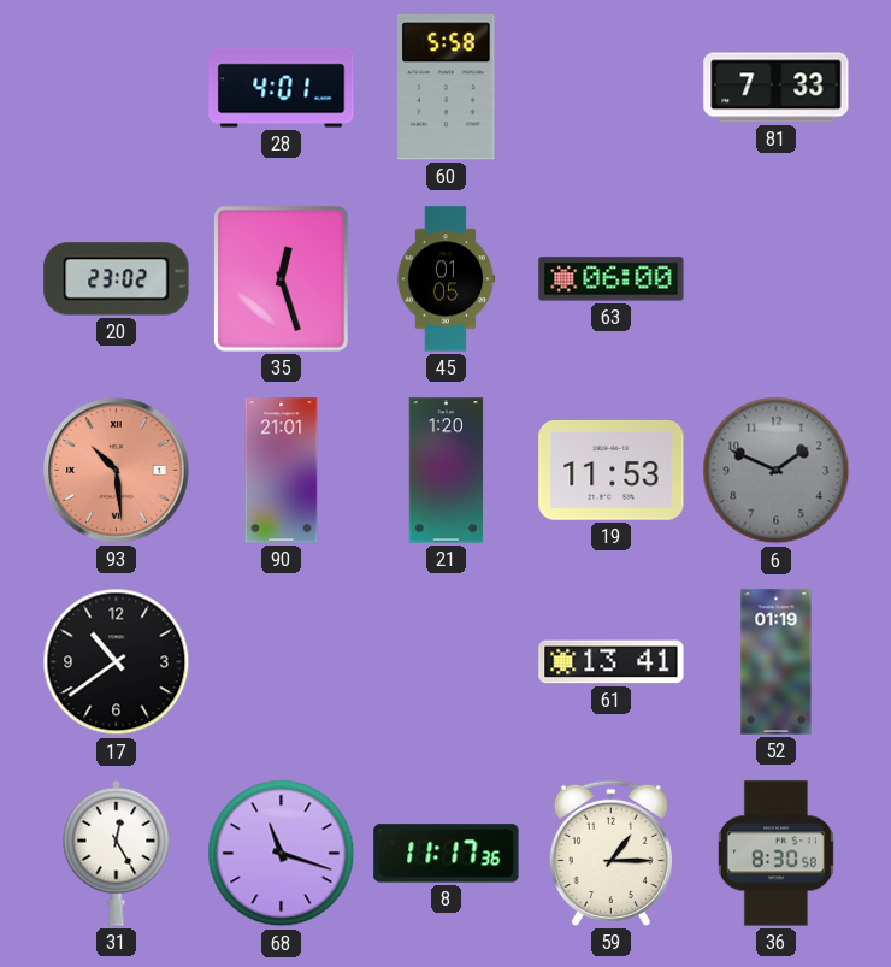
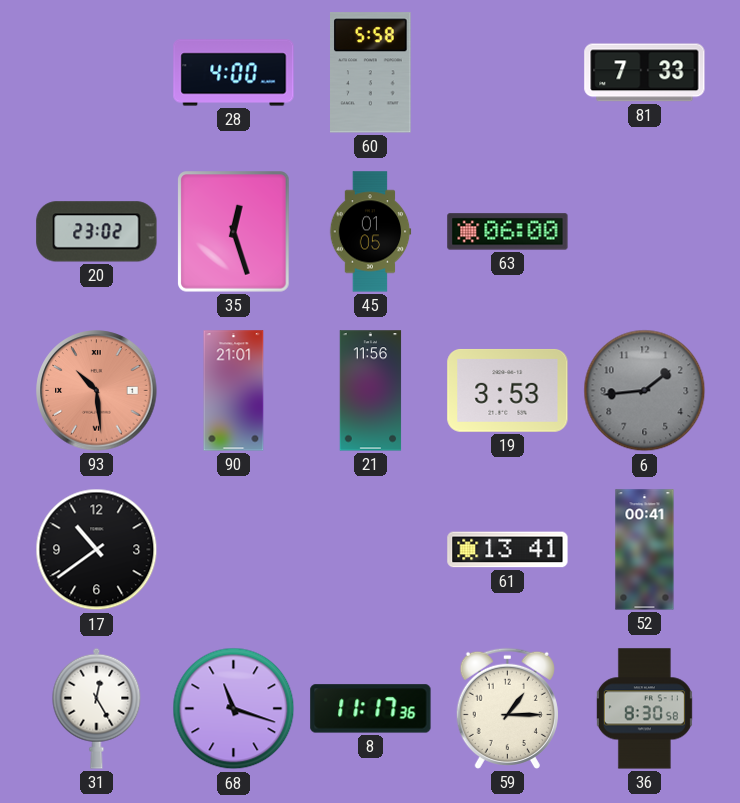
28: 4:01 -> 4:00
21: 1:20 -> 11:56
19: 11:53 -> 3:53
6: 1:49 -> 1:44
52: 01:19 -> 00:41
